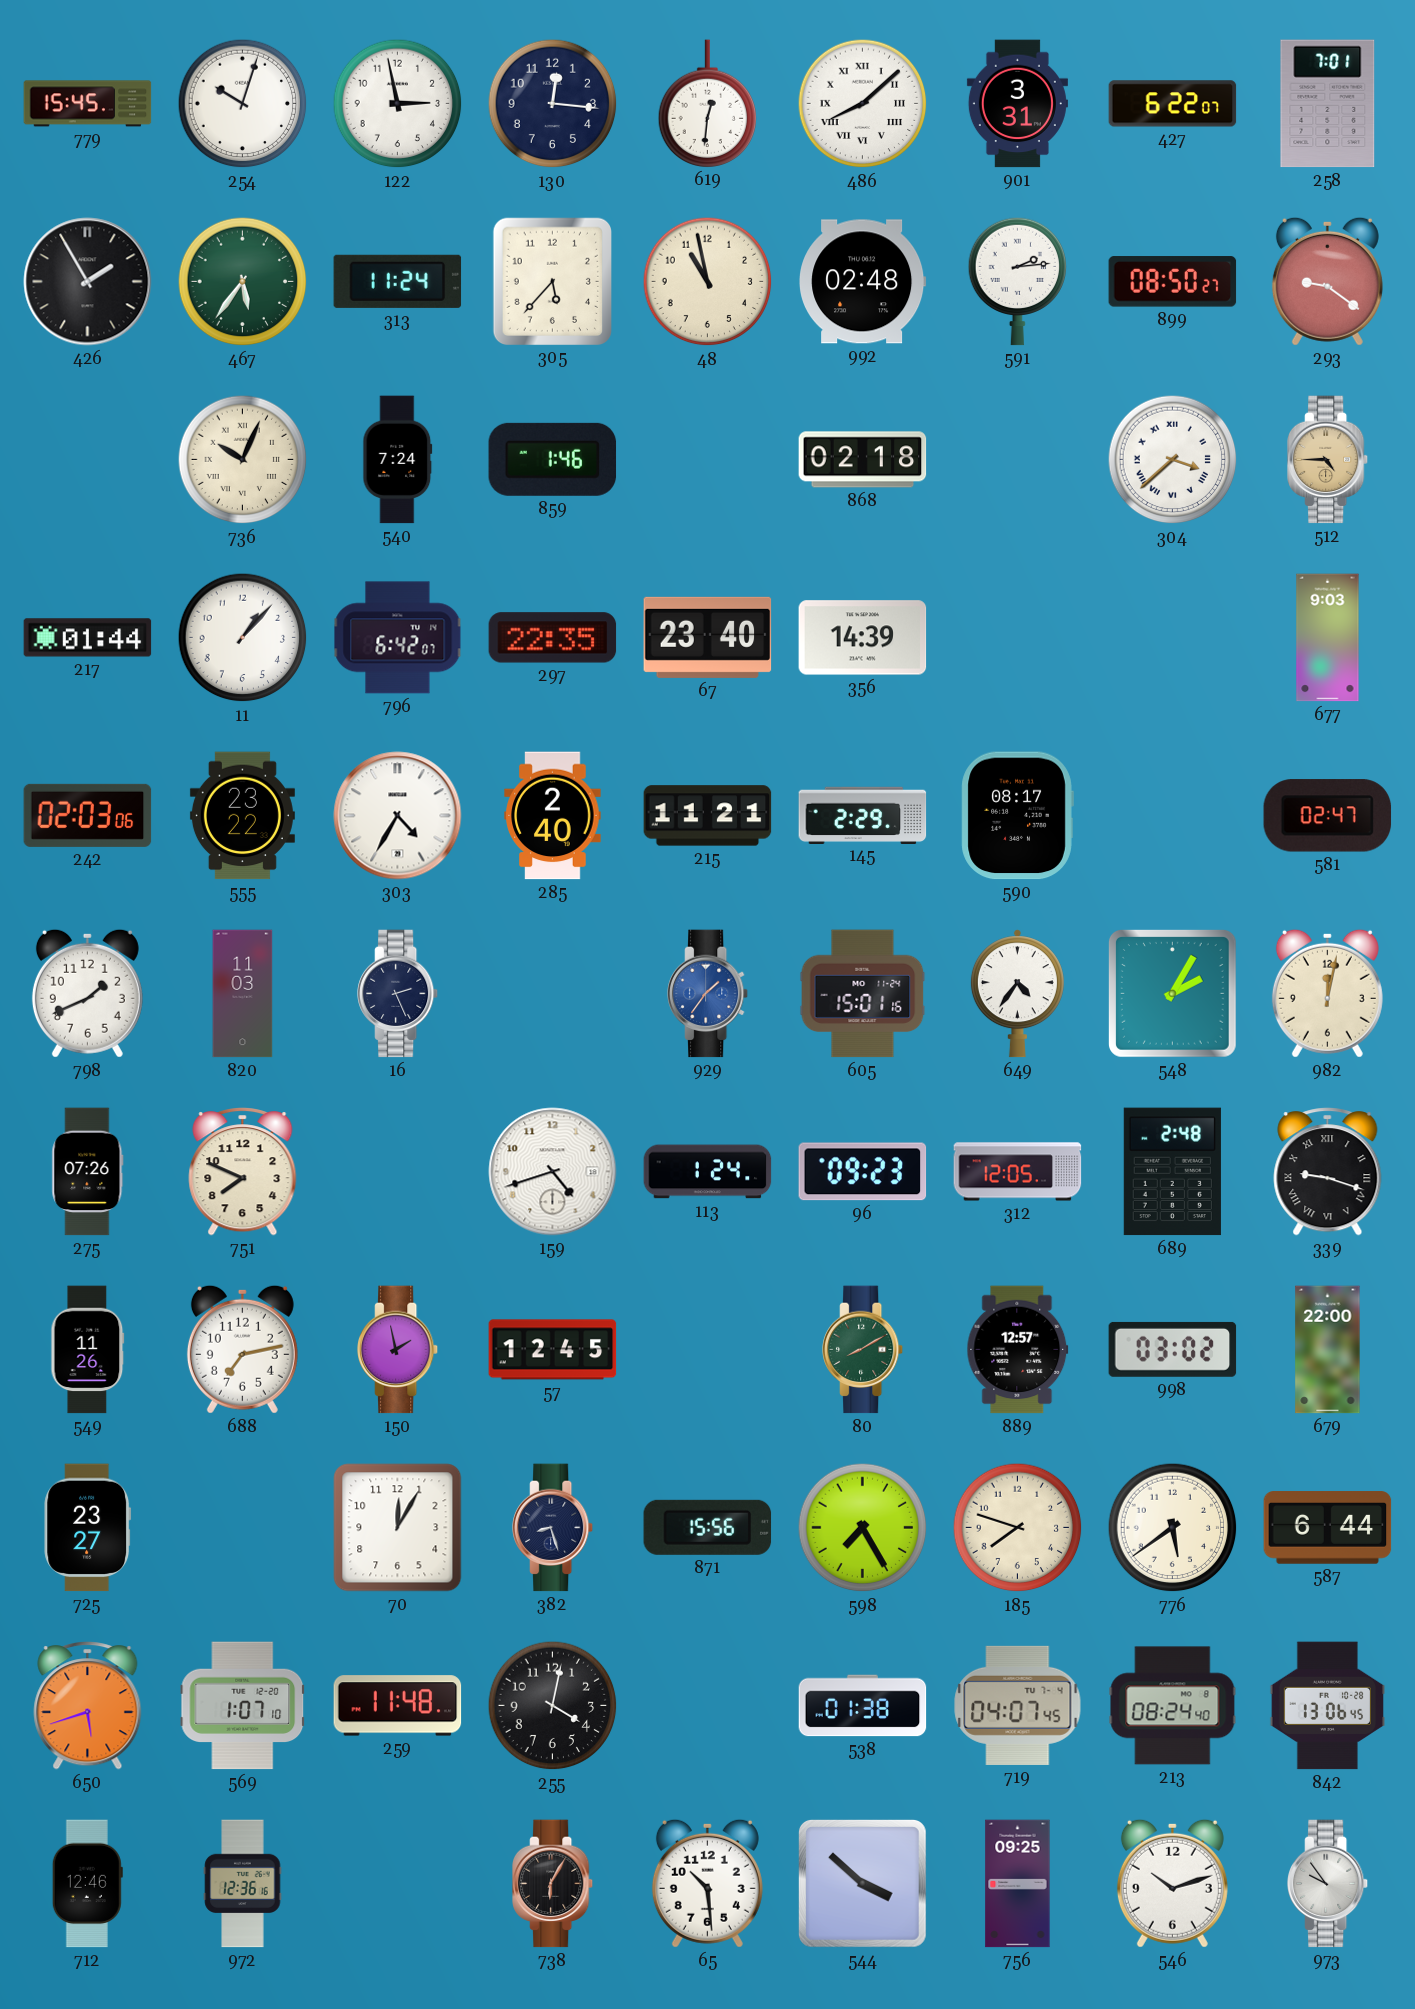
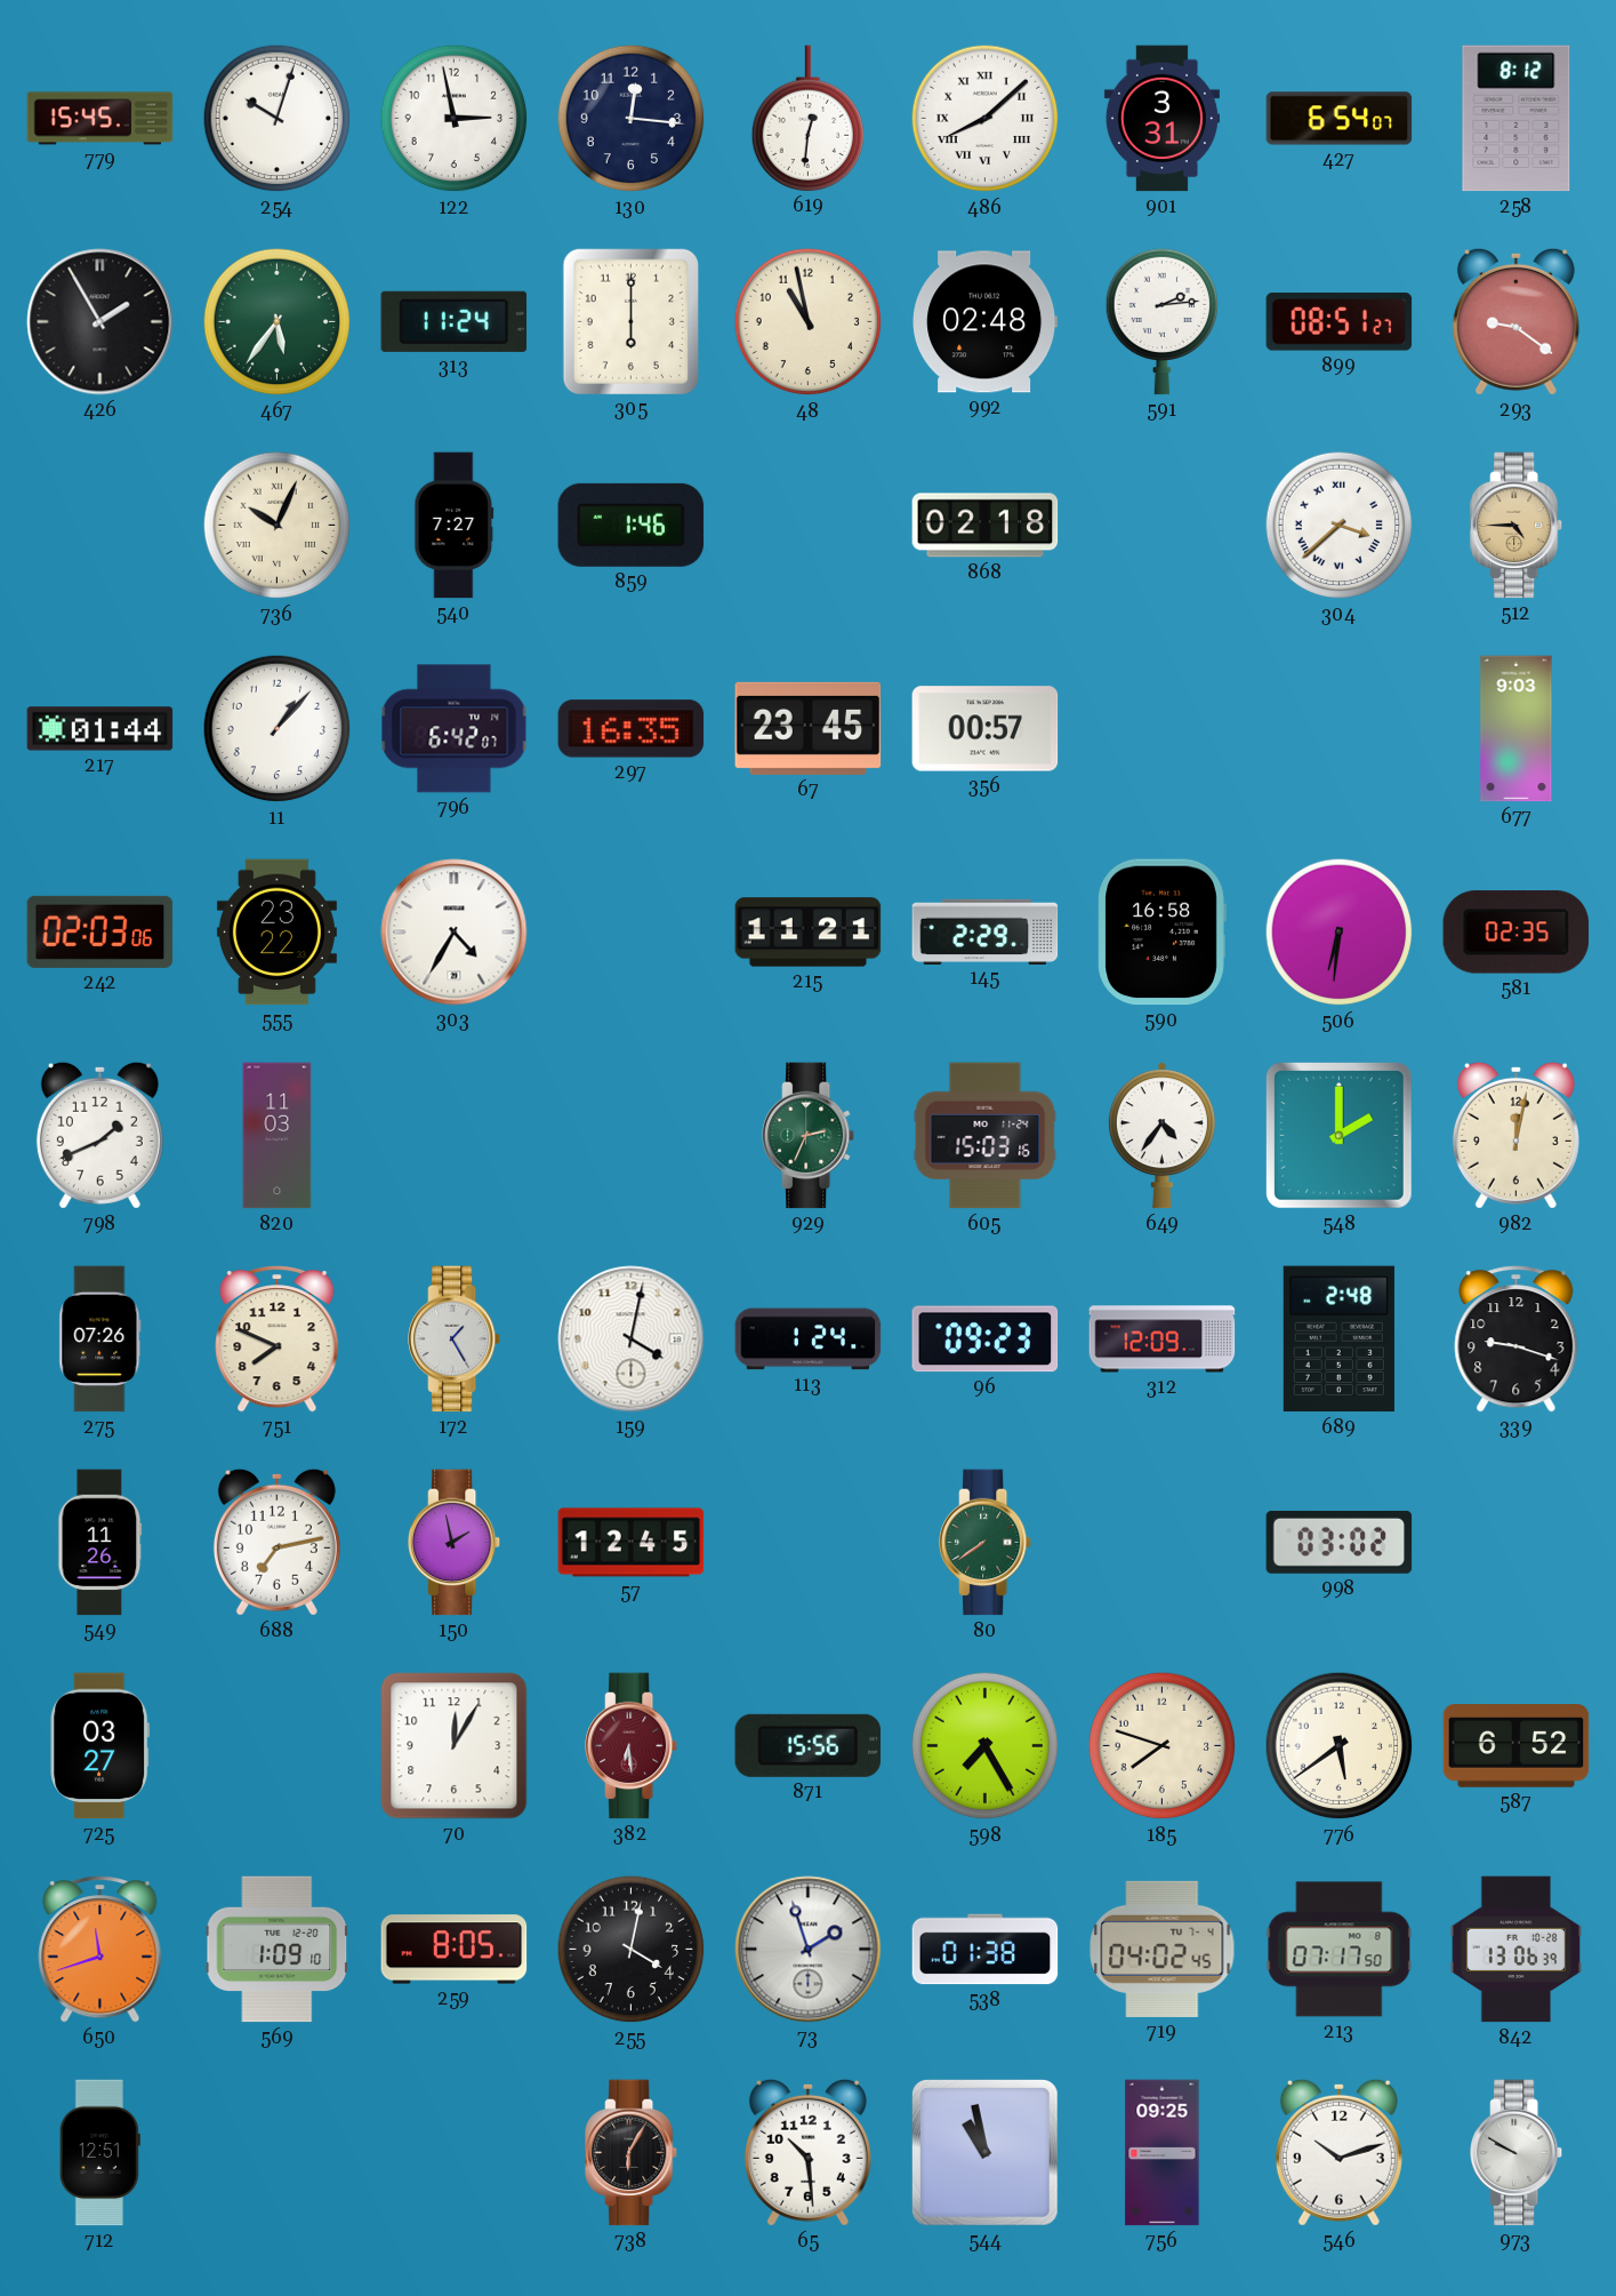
427: 6:22 -> 6:54
258: 7:01 -> 8:12
305: 5:37 -> 6:00
899: 08:50 -> 08:51
540: 7:24 -> 7:27
297: 22:35 -> 16:35
67: 23:40 -> 23:45
356: 14:39 -> 00:57
285: 2:40 -> none
590: 08:17 -> 16:58
506: none -> 6:31
581: 02:47 -> 02:35
16: 2:26 -> none
929: 1:36 -> 2:34
929 dial: blue -> green
605: 15:01 -> 15:03
548: 2:05 -> 2:00
172: none -> 1:25
159: 4:42 -> 4:02
312: 12:05 -> 12:09
339 numerals: Roman -> Arabic
80: 8:10 -> 7:39
889: 12:57 -> none
679: 22:00 -> none
725: 23:27 -> 03:27
382: 8:27 -> 6:29
382 dial: navy -> burgundy
587: 6:44 -> 6:52
650: 5:42 -> 11:42
569: 1:07 -> 1:09
259: 11:48 -> 8:05
73: none -> 1:57
719: 04:07 -> 04:02
213: 08:24 -> 07:17
842: 13:06:45 -> 13:06:39
712: 12:46 -> 12:51
972: 12:36 -> none
544: 3:52 -> 10:58
973: 9:54 -> 9:50
